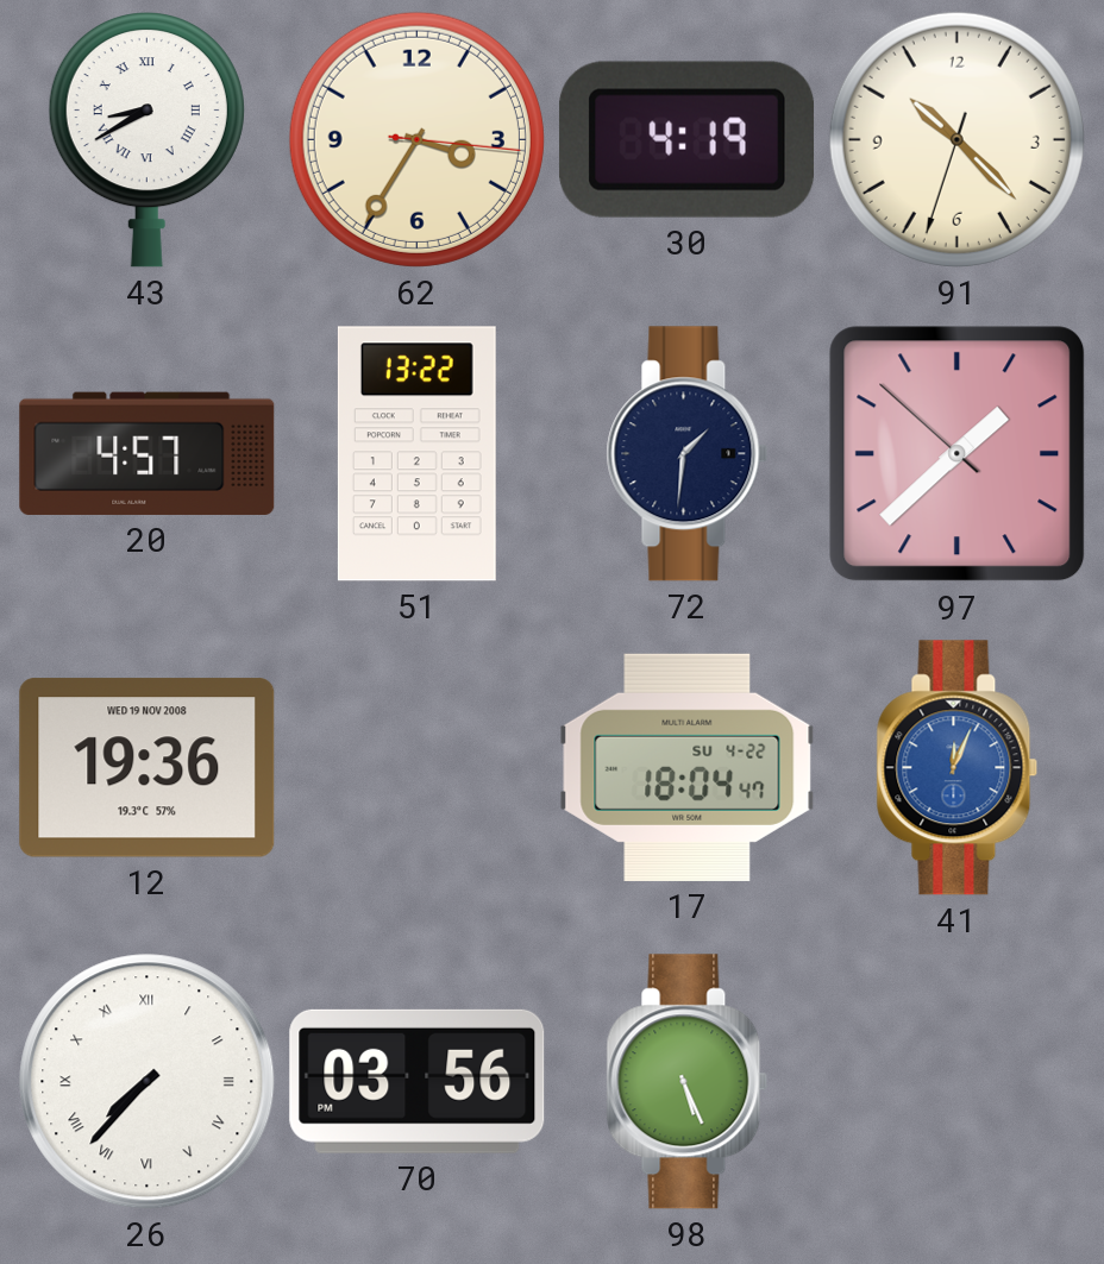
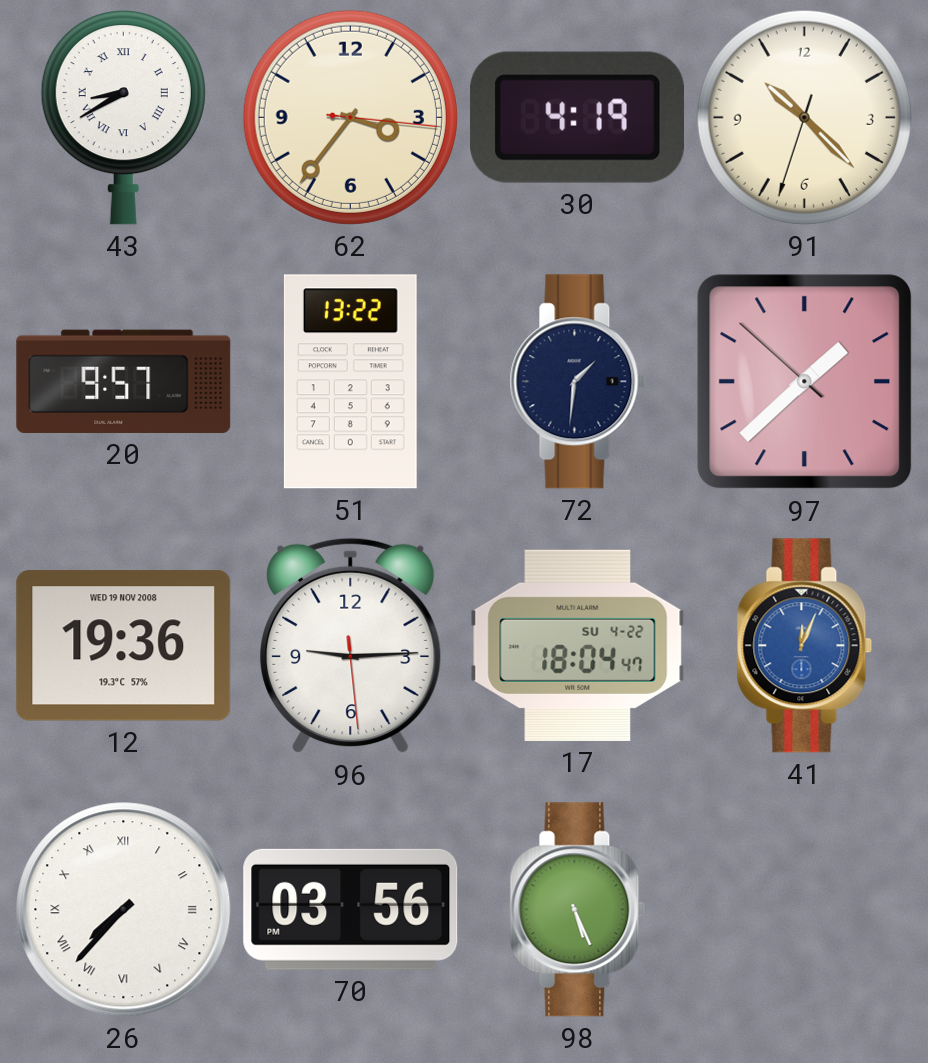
62: 3:35 -> 3:36
20: 4:57 -> 9:57
96: none -> 9:14
